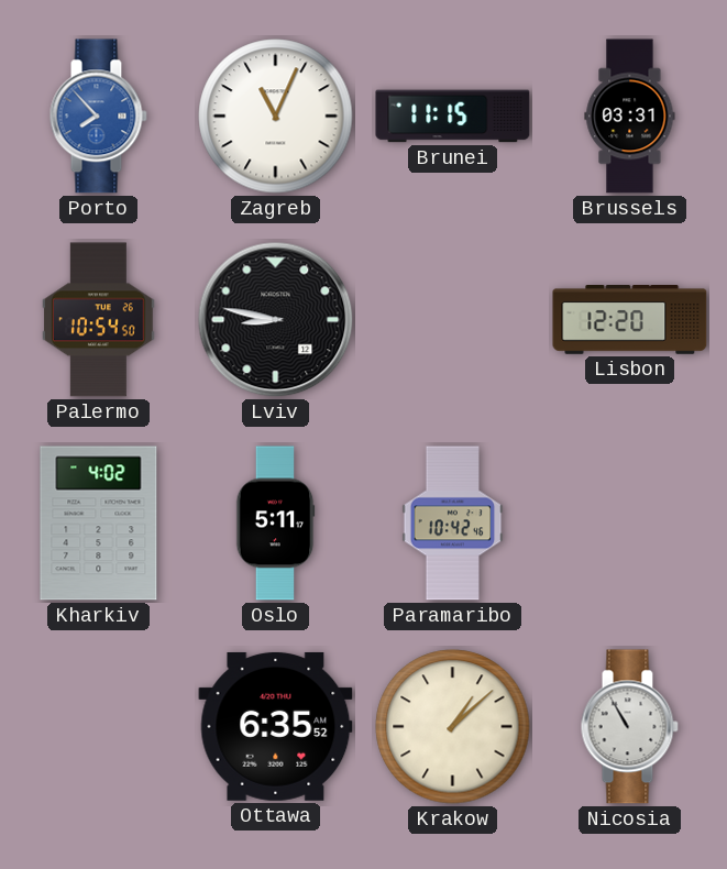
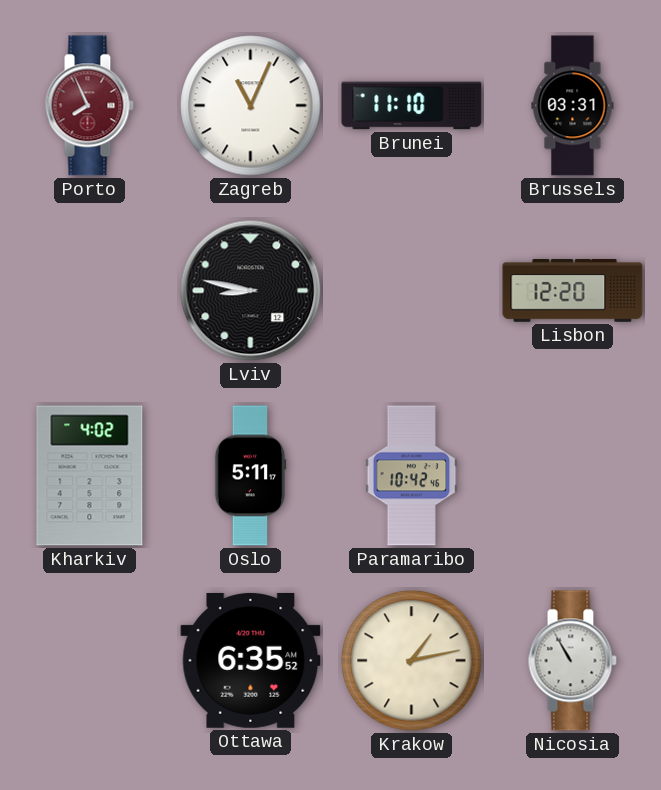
Porto: 7:53 -> 7:56
Porto dial: blue -> burgundy
Brunei: 11:15 -> 11:10
Palermo: 10:54 -> none
Krakow: 1:08 -> 1:13
